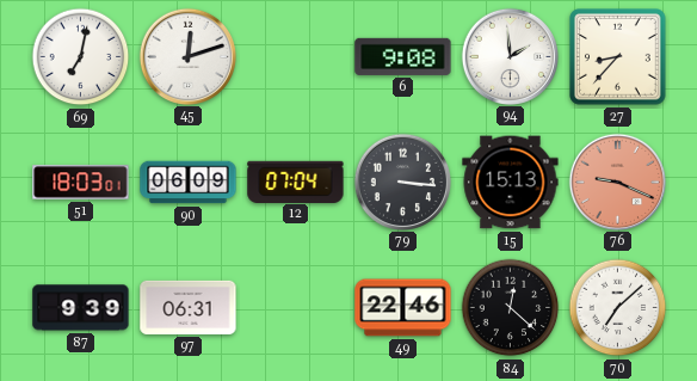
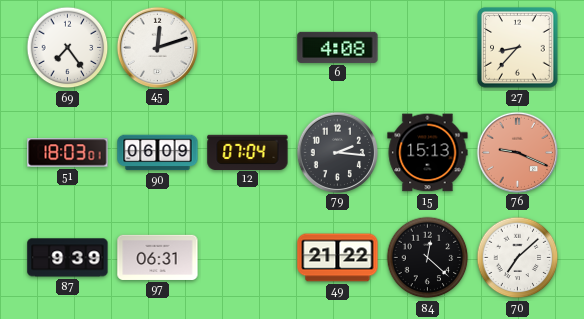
69: 7:02 -> 7:24
6: 9:08 -> 4:08
94: 1:59 -> none
79: 3:16 -> 2:16
49: 22:46 -> 21:22
